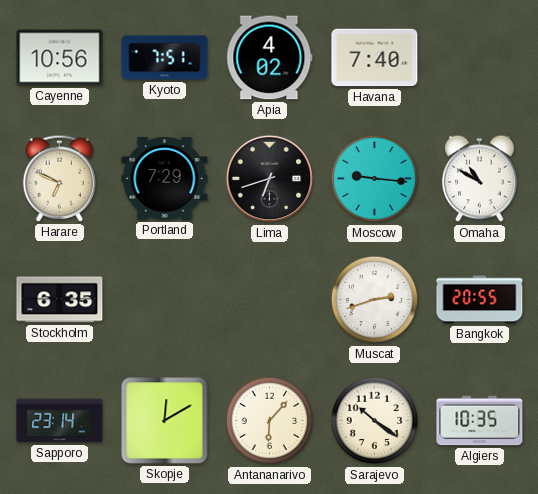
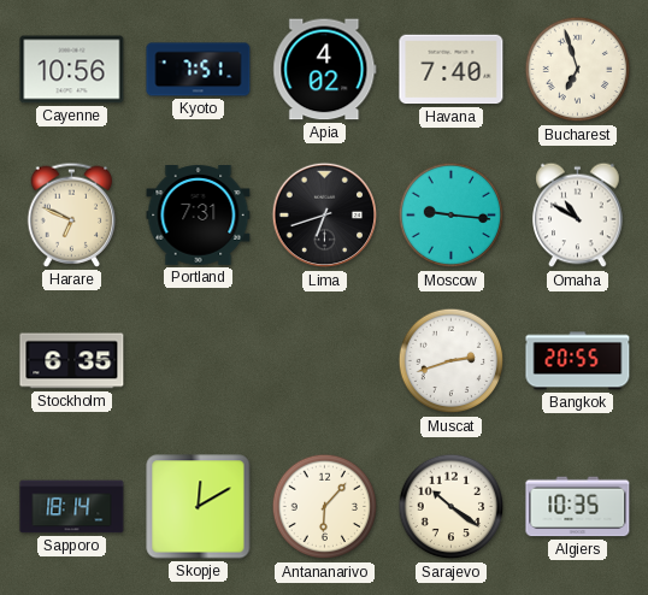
Bucharest: none -> 6:57
Portland: 7:29 -> 7:31
Sapporo: 23:14 -> 18:14
